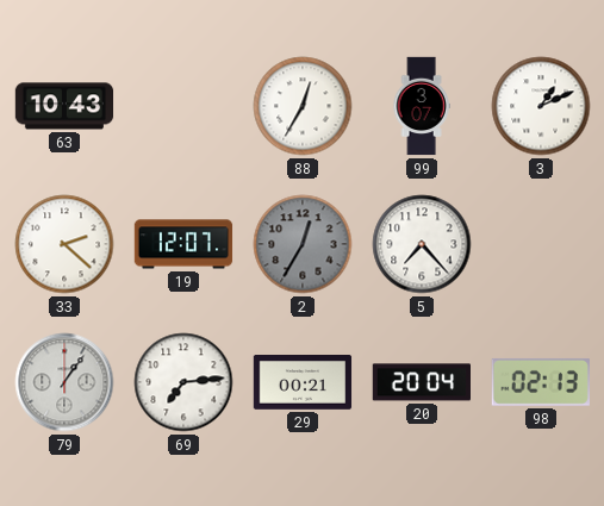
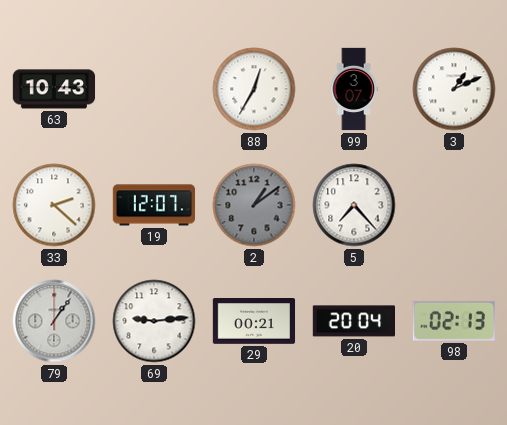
2: 12:35 -> 1:09
69: 7:14 -> 9:14
